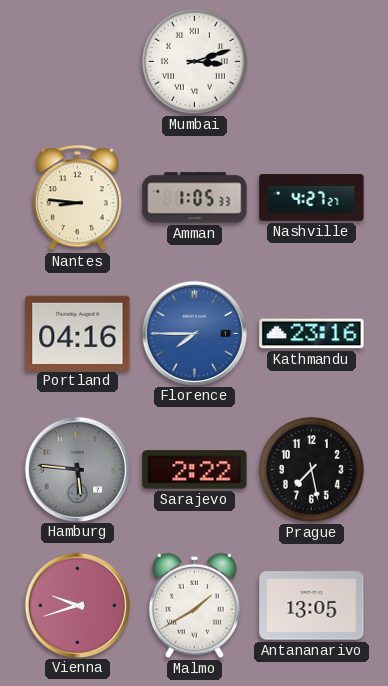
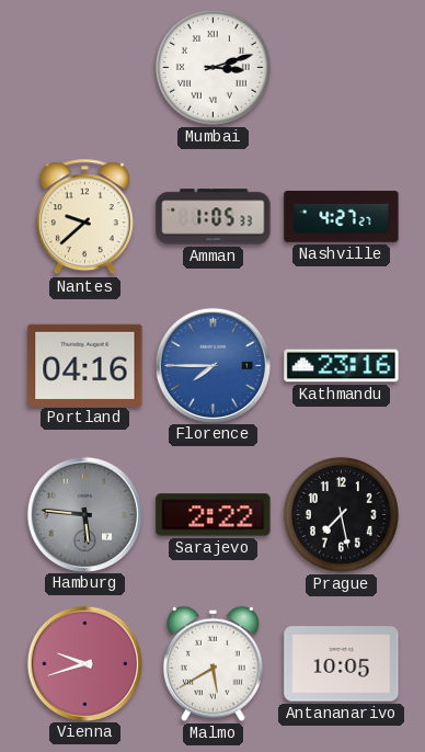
Nantes: 8:46 -> 9:38
Malmo: 1:40 -> 5:40
Antananarivo: 13:05 -> 10:05
